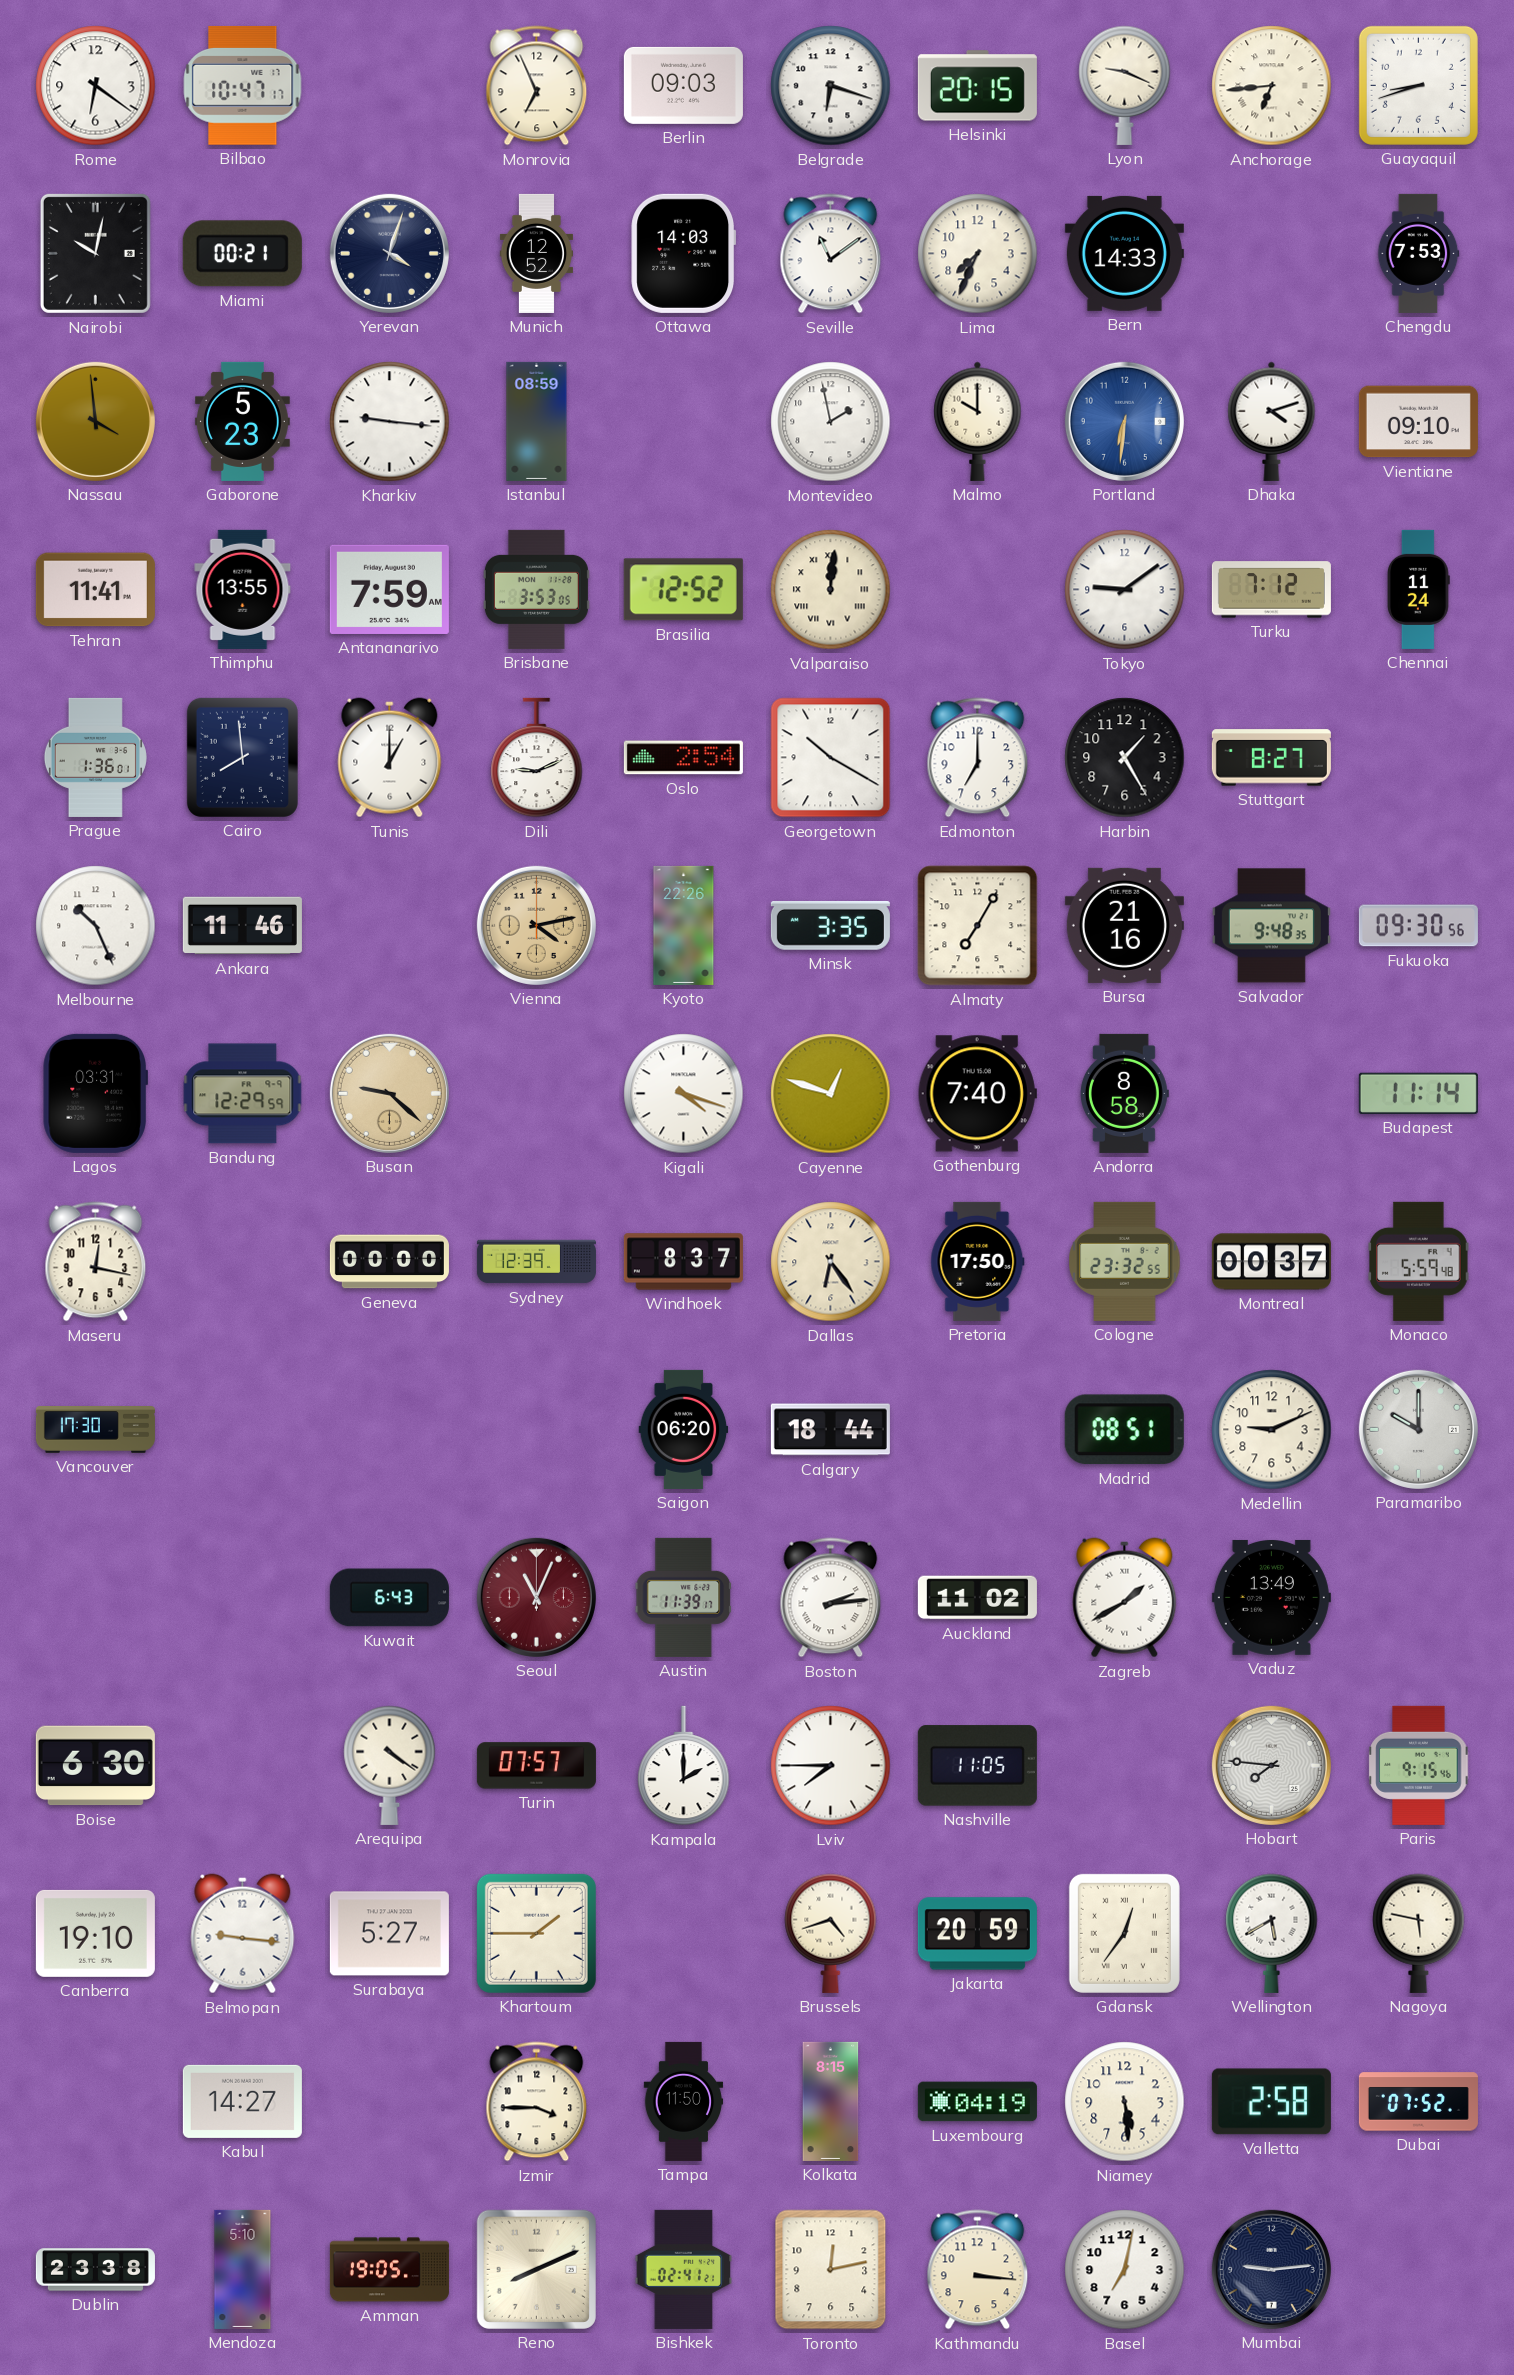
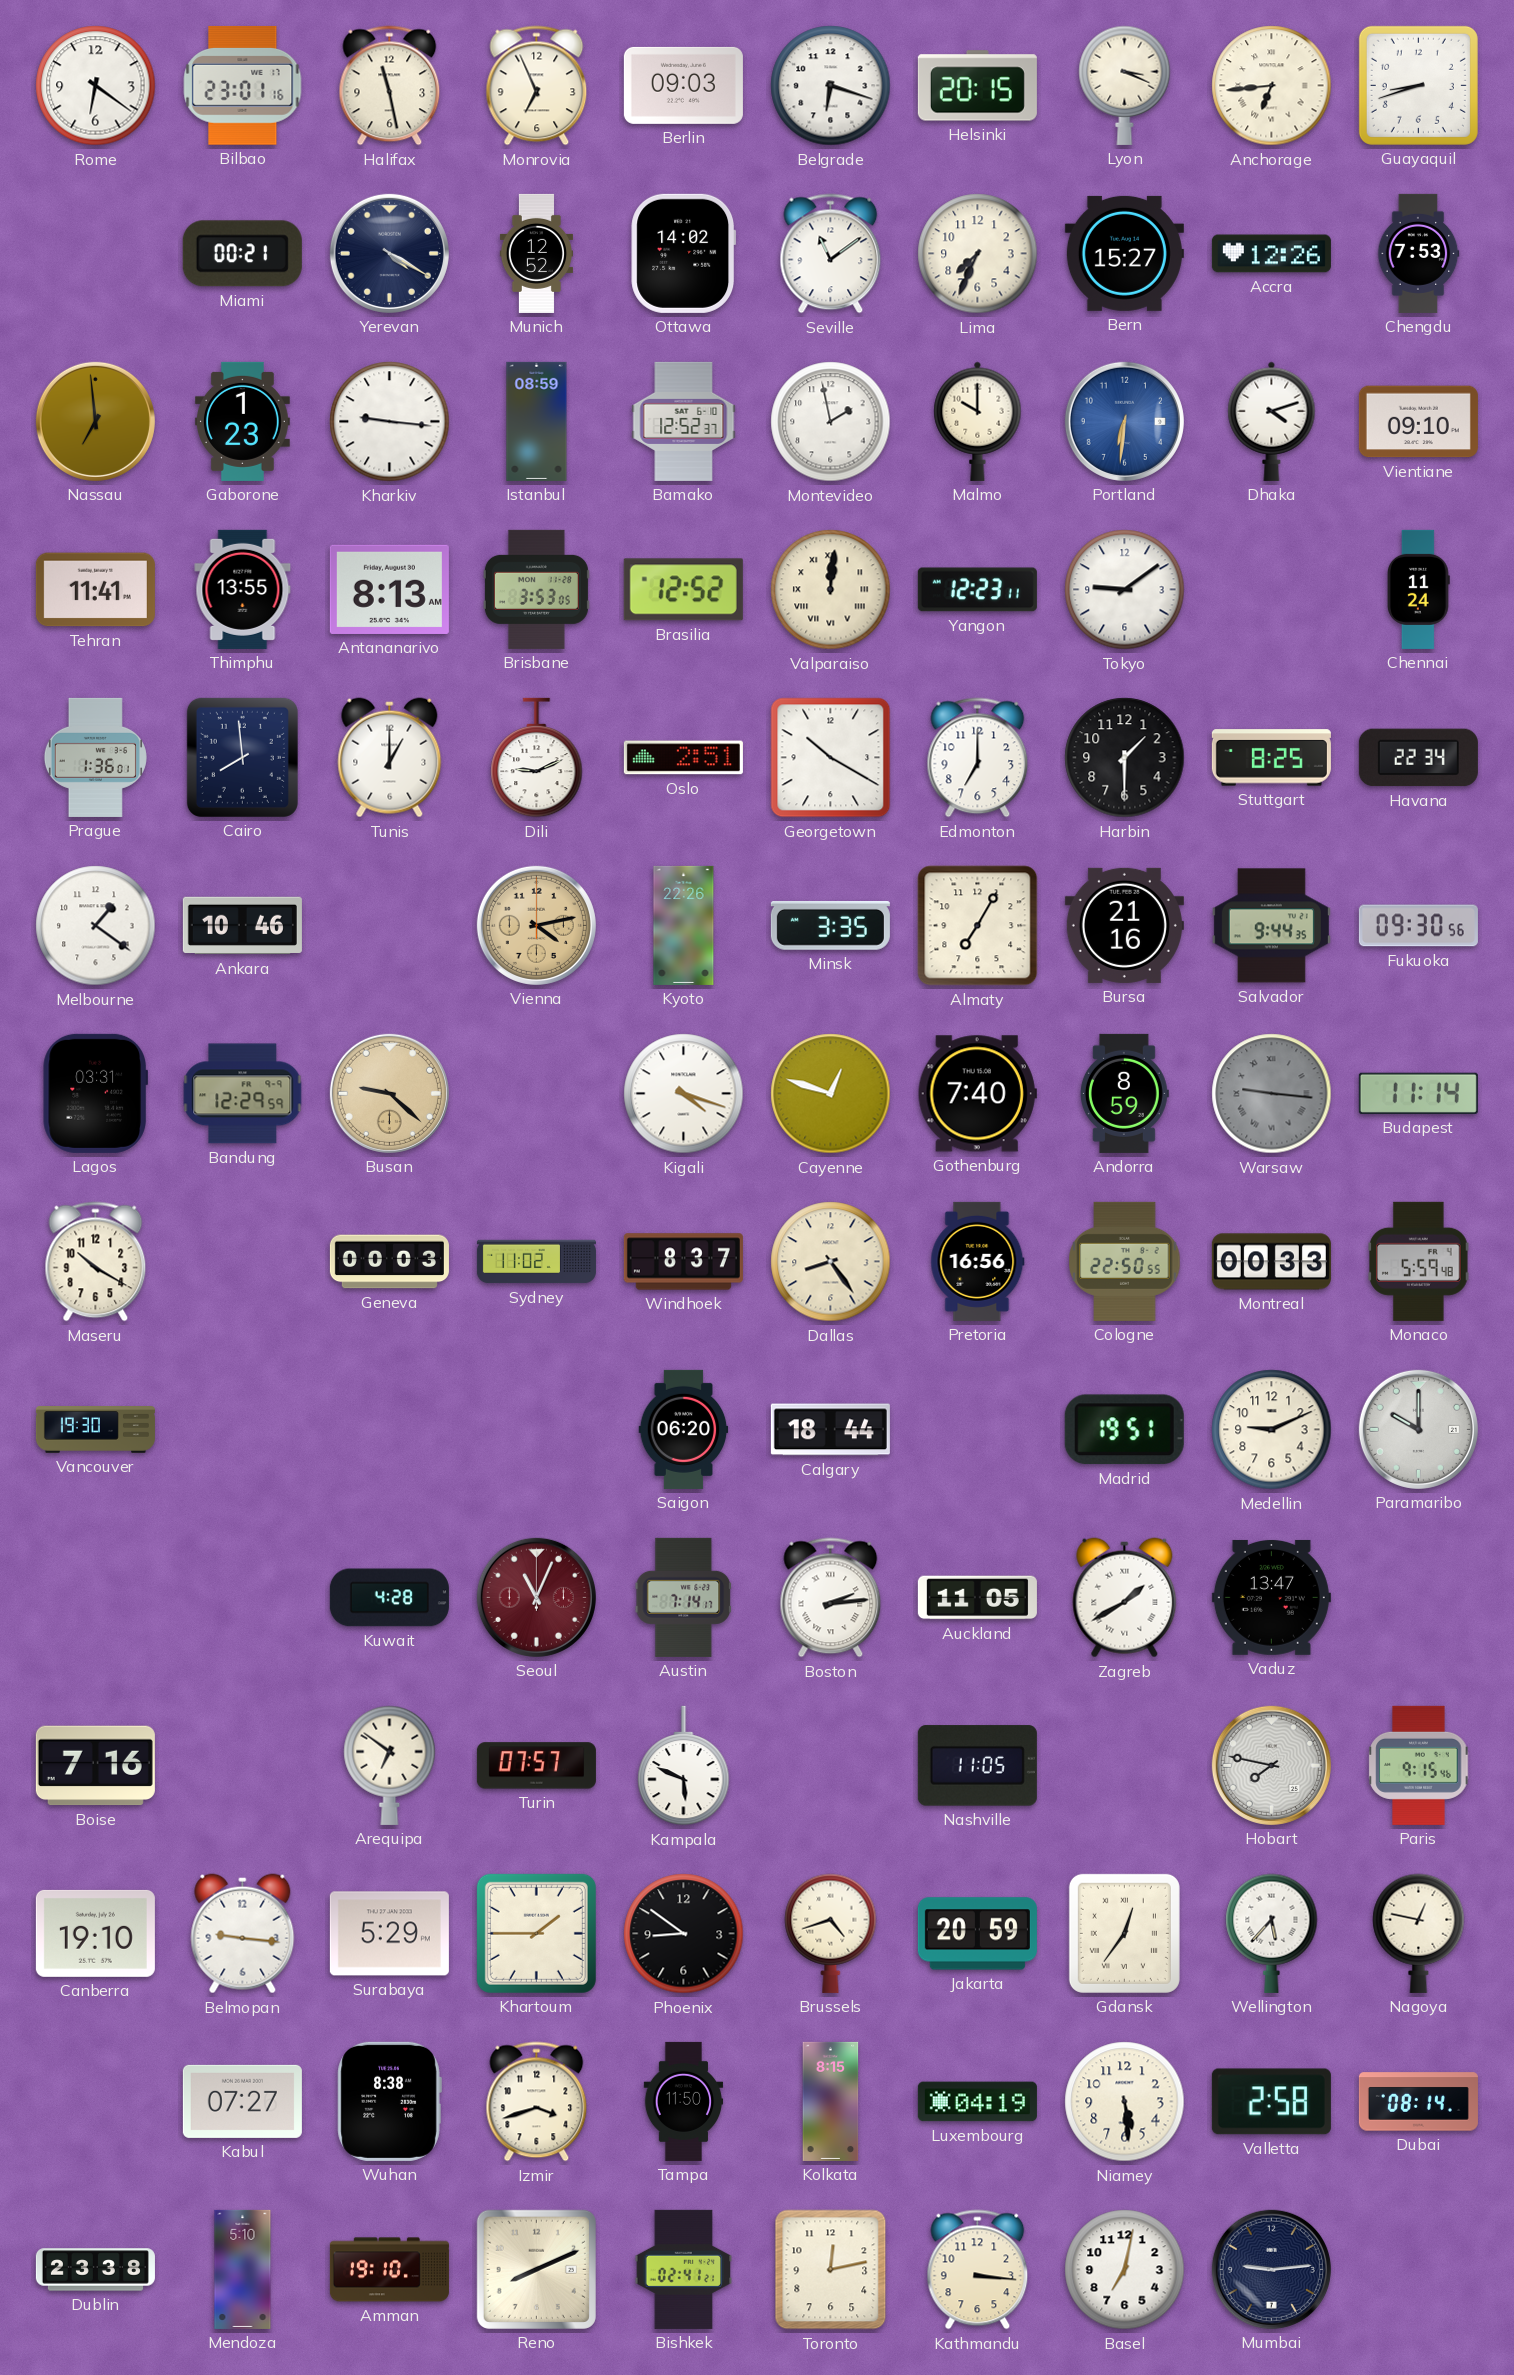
Bilbao: 10:47 -> 23:01
Halifax: none -> 11:28
Lyon: 9:19 -> 3:19
Nairobi: 10:02 -> none
Yerevan: 4:03 -> 4:20
Ottawa: 14:03 -> 14:02
Bern: 14:33 -> 15:27
Accra: none -> 12:26
Nassau: 3:59 -> 6:59
Gaborone: 5:23 -> 1:23
Bamako: none -> 12:52
Antananarivo: 7:59 -> 8:13
Yangon: none -> 12:23
Turku: 7:12 -> none
Oslo: 2:54 -> 2:51
Harbin: 1:25 -> 1:30
Stuttgart: 8:27 -> 8:25
Havana: none -> 22:34
Melbourne: 10:26 -> 1:21
Ankara: 11:46 -> 10:46
Salvador: 9:48 -> 9:44
Andorra: 8:58 -> 8:59
Warsaw: none -> 9:16
Maseru: 12:17 -> 10:20
Geneva: 00:00 -> 00:03
Sydney: 12:39 -> 11:02
Dallas: 6:24 -> 8:24
Pretoria: 17:50 -> 16:56
Cologne: 23:32 -> 22:50
Montreal: 00:37 -> 00:33
Vancouver: 17:30 -> 19:30
Madrid: 08:51 -> 19:51
Kuwait: 6:43 -> 4:28
Austin: 11:39 -> 7:14
Auckland: 11:02 -> 11:05
Vaduz: 13:49 -> 13:47
Boise: 6:30 -> 7:16
Arequipa: 4:21 -> 6:51
Kampala: 2:00 -> 5:49
Lviv: 7:45 -> none
Hobart: 7:46 -> 7:47
Surabaya: 5:27 -> 5:29
Phoenix: none -> 8:51
Wellington: 5:40 -> 5:37
Nagoya: 5:47 -> 12:47
Kabul: 14:27 -> 07:27
Wuhan: none -> 8:38
Izmir: 3:45 -> 3:42
Dubai: 07:52 -> 08:14
Amman: 19:05 -> 19:10
